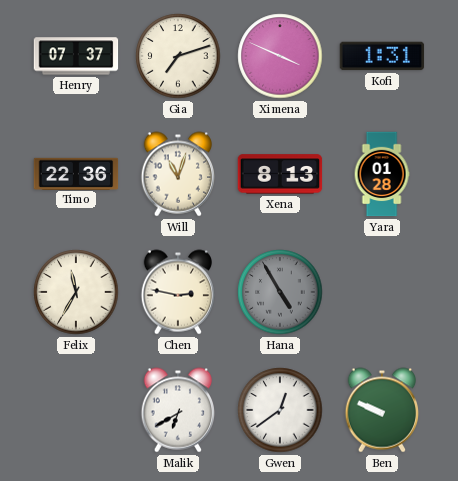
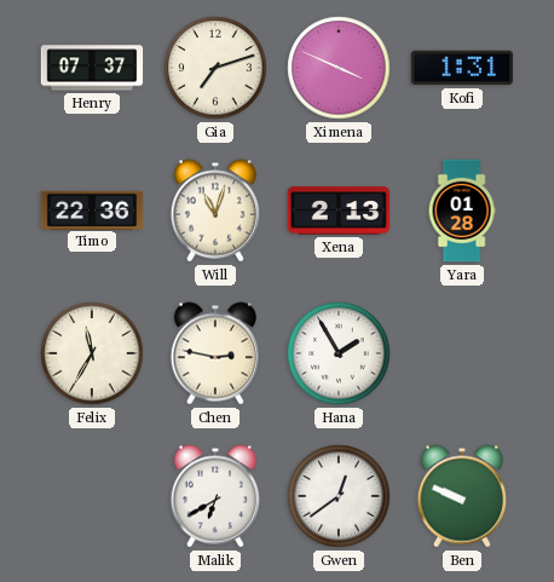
Xena: 8:13 -> 2:13
Hana: 4:55 -> 1:55
Hana dial: grey -> white
